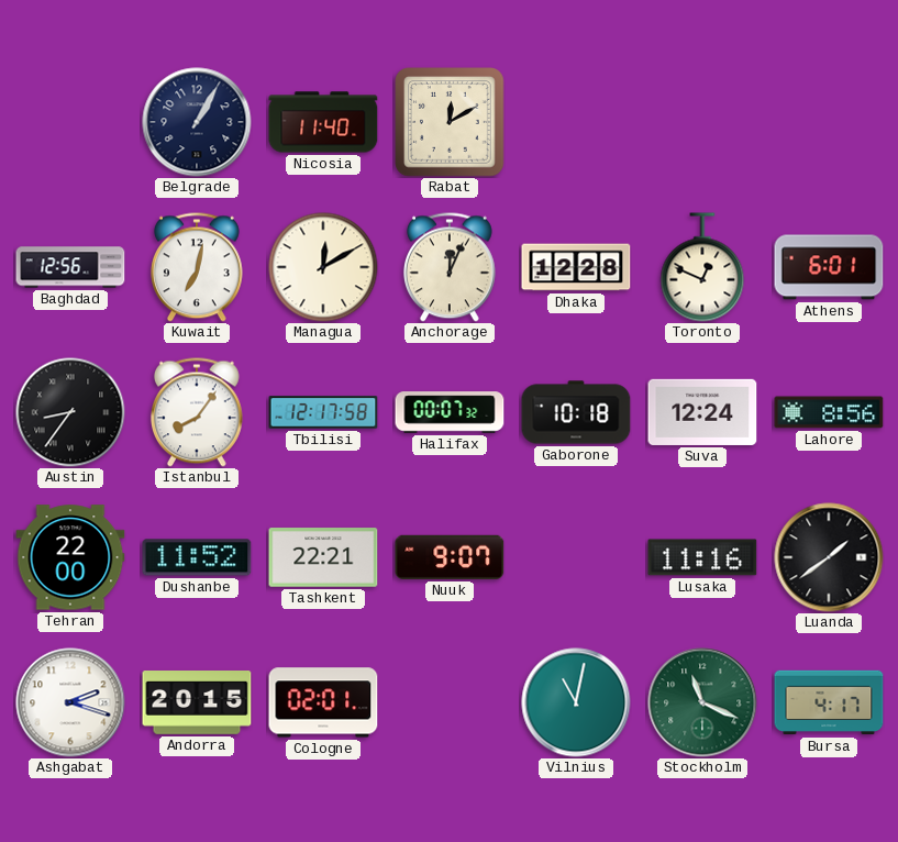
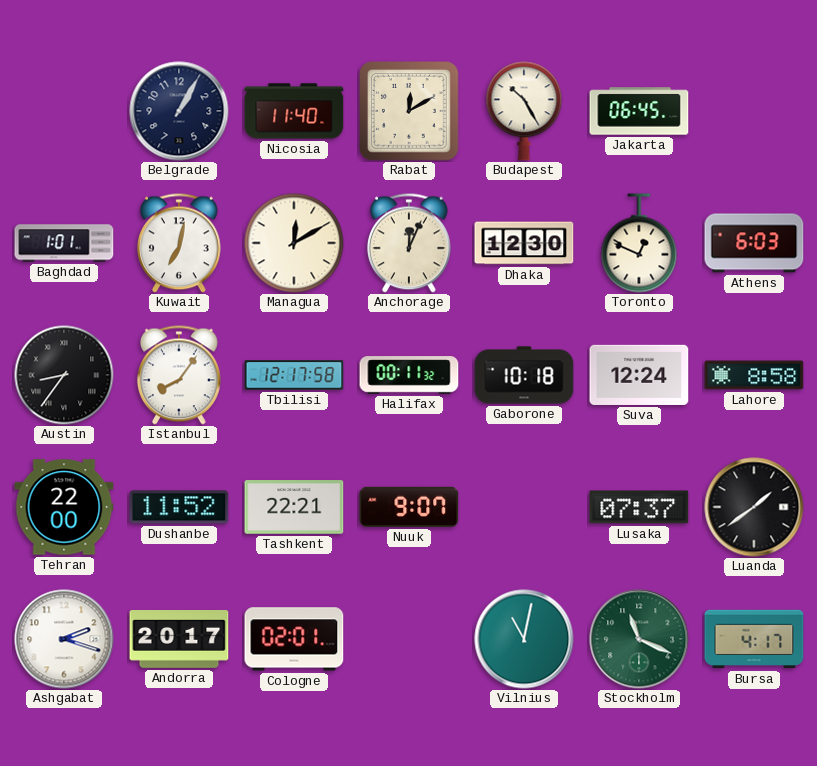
Budapest: none -> 10:25
Jakarta: none -> 06:45
Baghdad: 12:56 -> 1:01
Dhaka: 12:28 -> 12:30
Athens: 6:01 -> 6:03
Halifax: 00:07 -> 00:11
Lahore: 8:56 -> 8:58
Lusaka: 11:16 -> 07:37
Andorra: 20:15 -> 20:17
